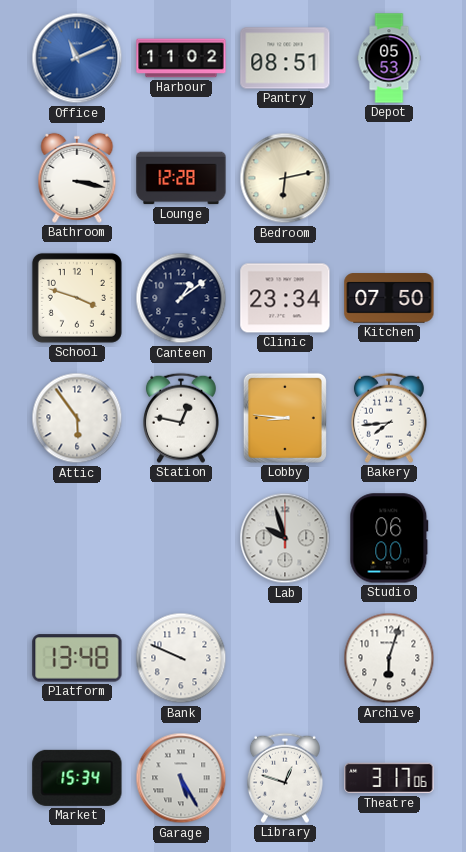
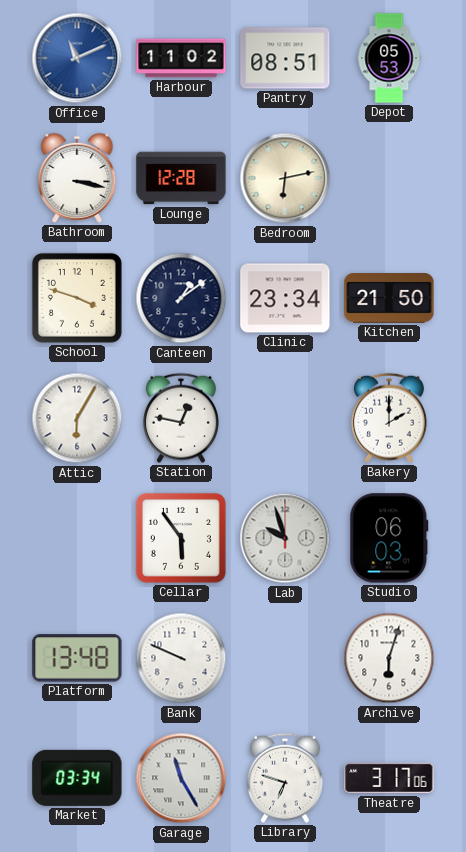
Kitchen: 07:50 -> 21:50
Attic: 5:54 -> 6:05
Lobby: 8:46 -> none
Bakery: 7:44 -> 2:00
Cellar: none -> 5:54
Studio: 06:00 -> 06:03
Market: 15:34 -> 03:34
Garage: 5:25 -> 11:25
Library: 12:48 -> 6:48
